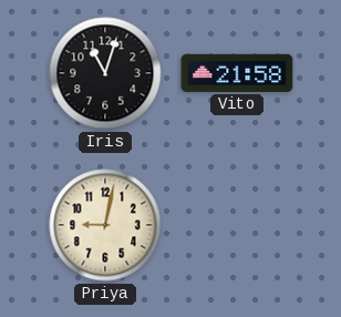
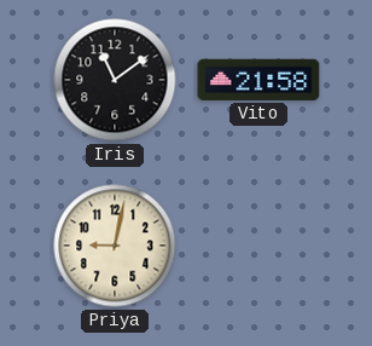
Iris: 11:03 -> 11:09
